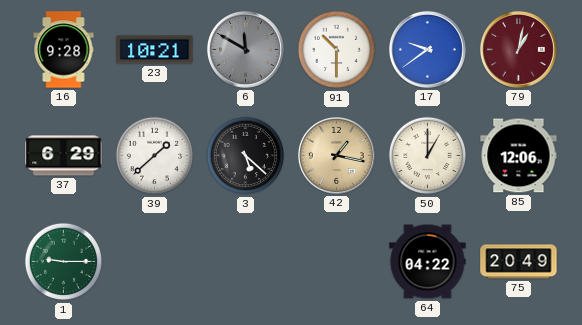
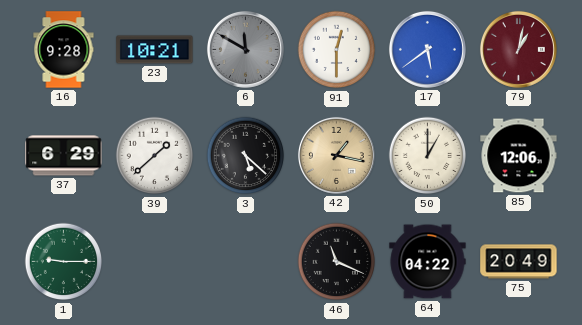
91: 10:30 -> 12:30
17: 9:39 -> 5:39
46: none -> 11:19
